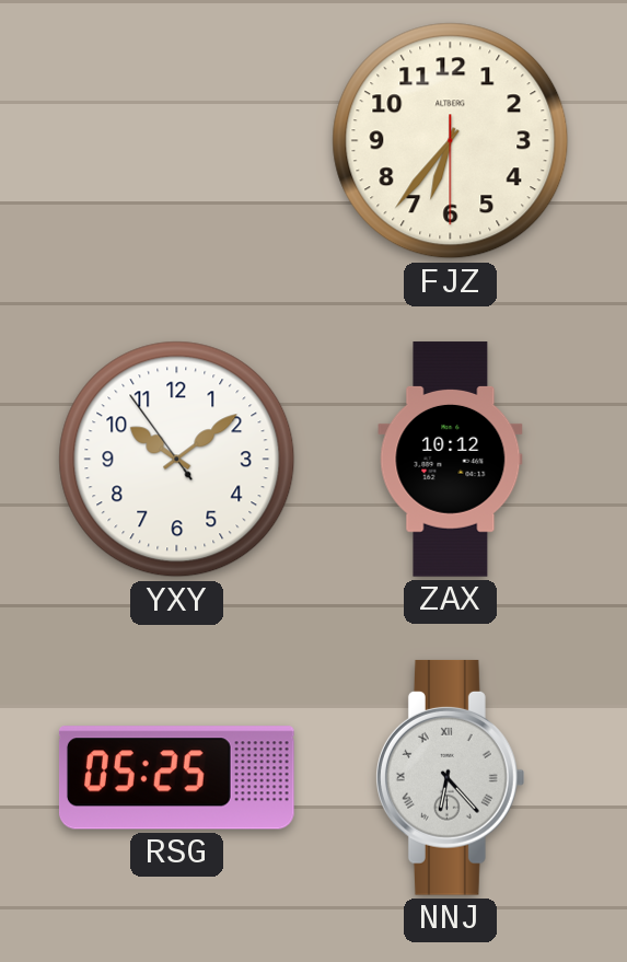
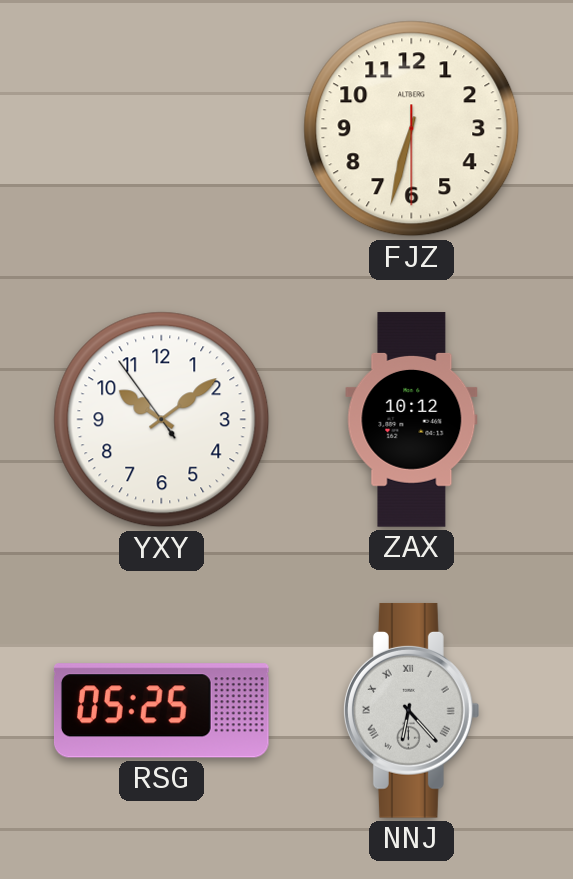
FJZ: 6:36 -> 6:32
